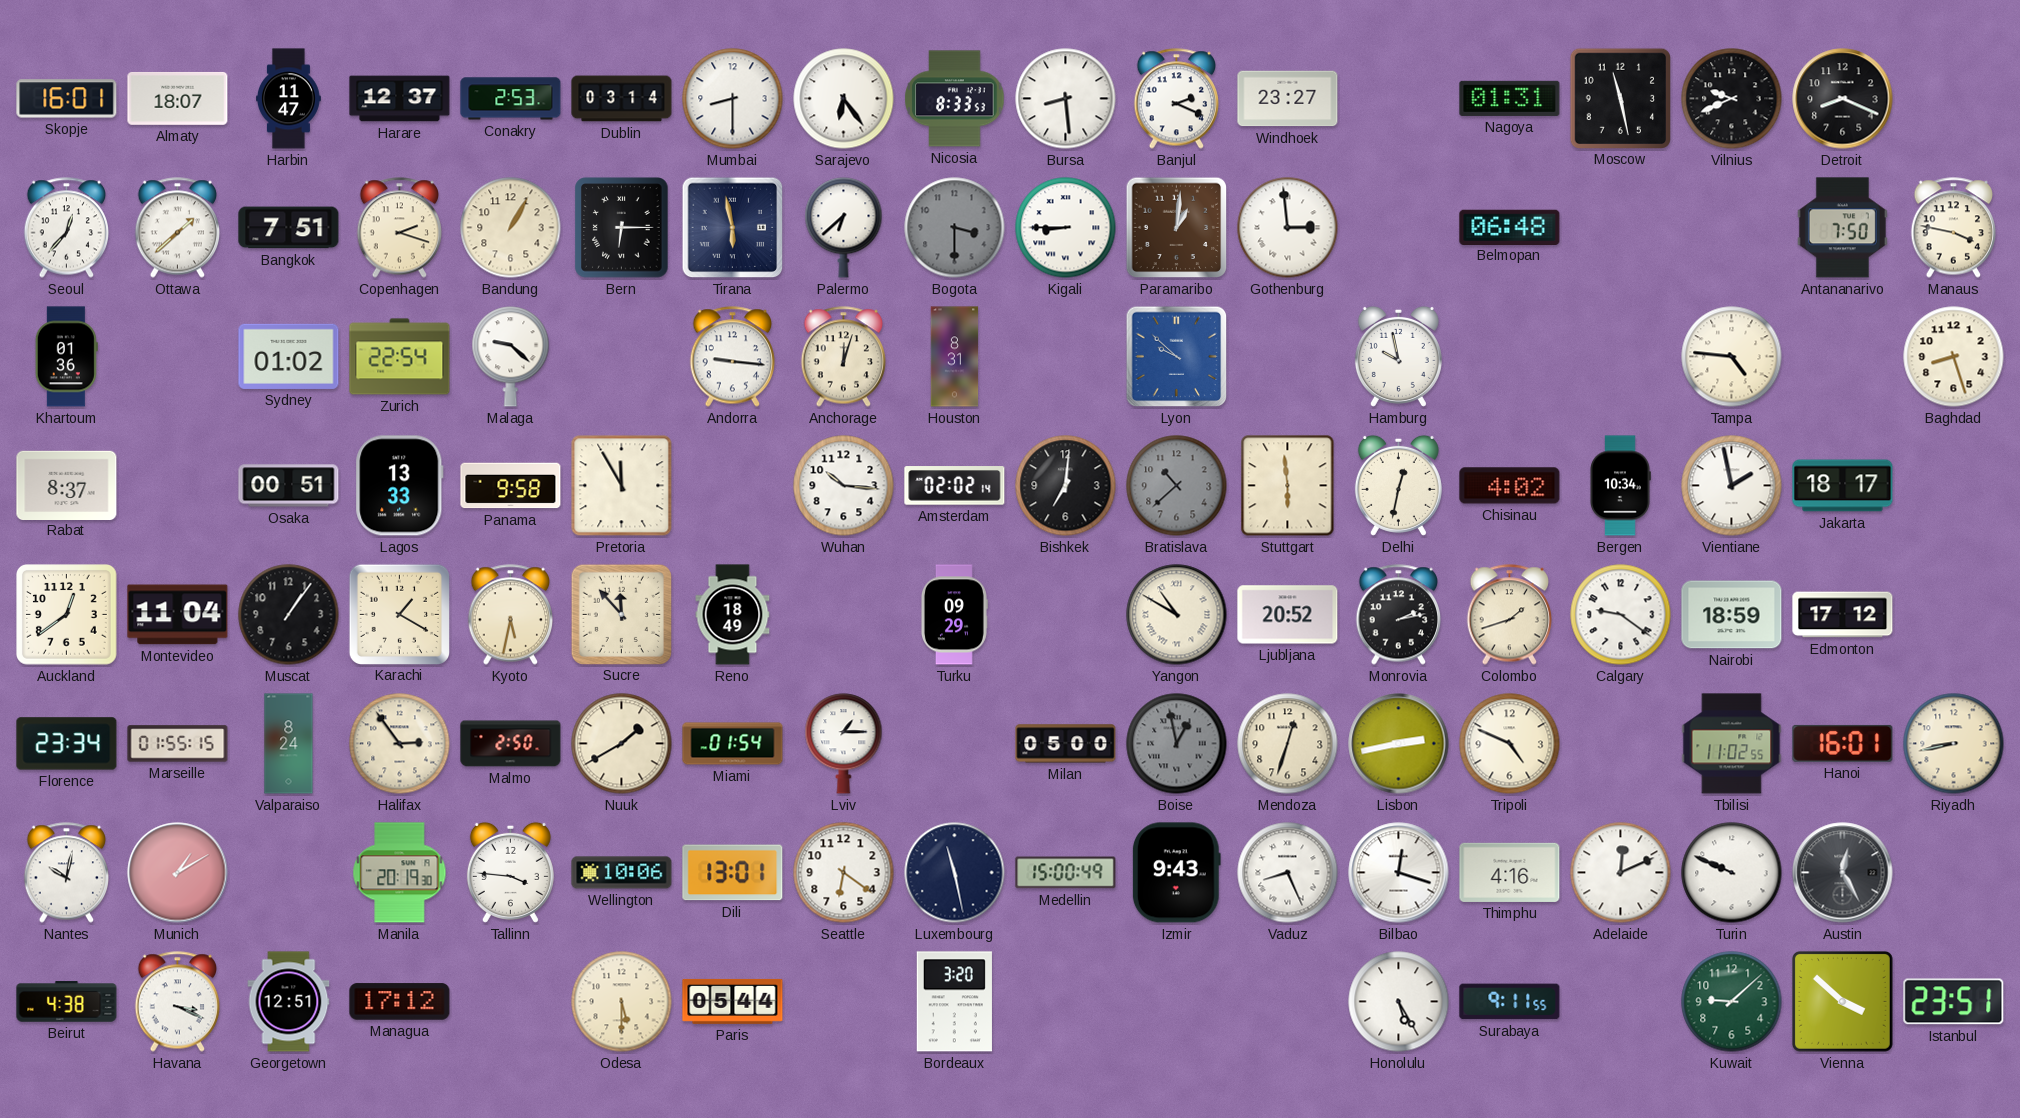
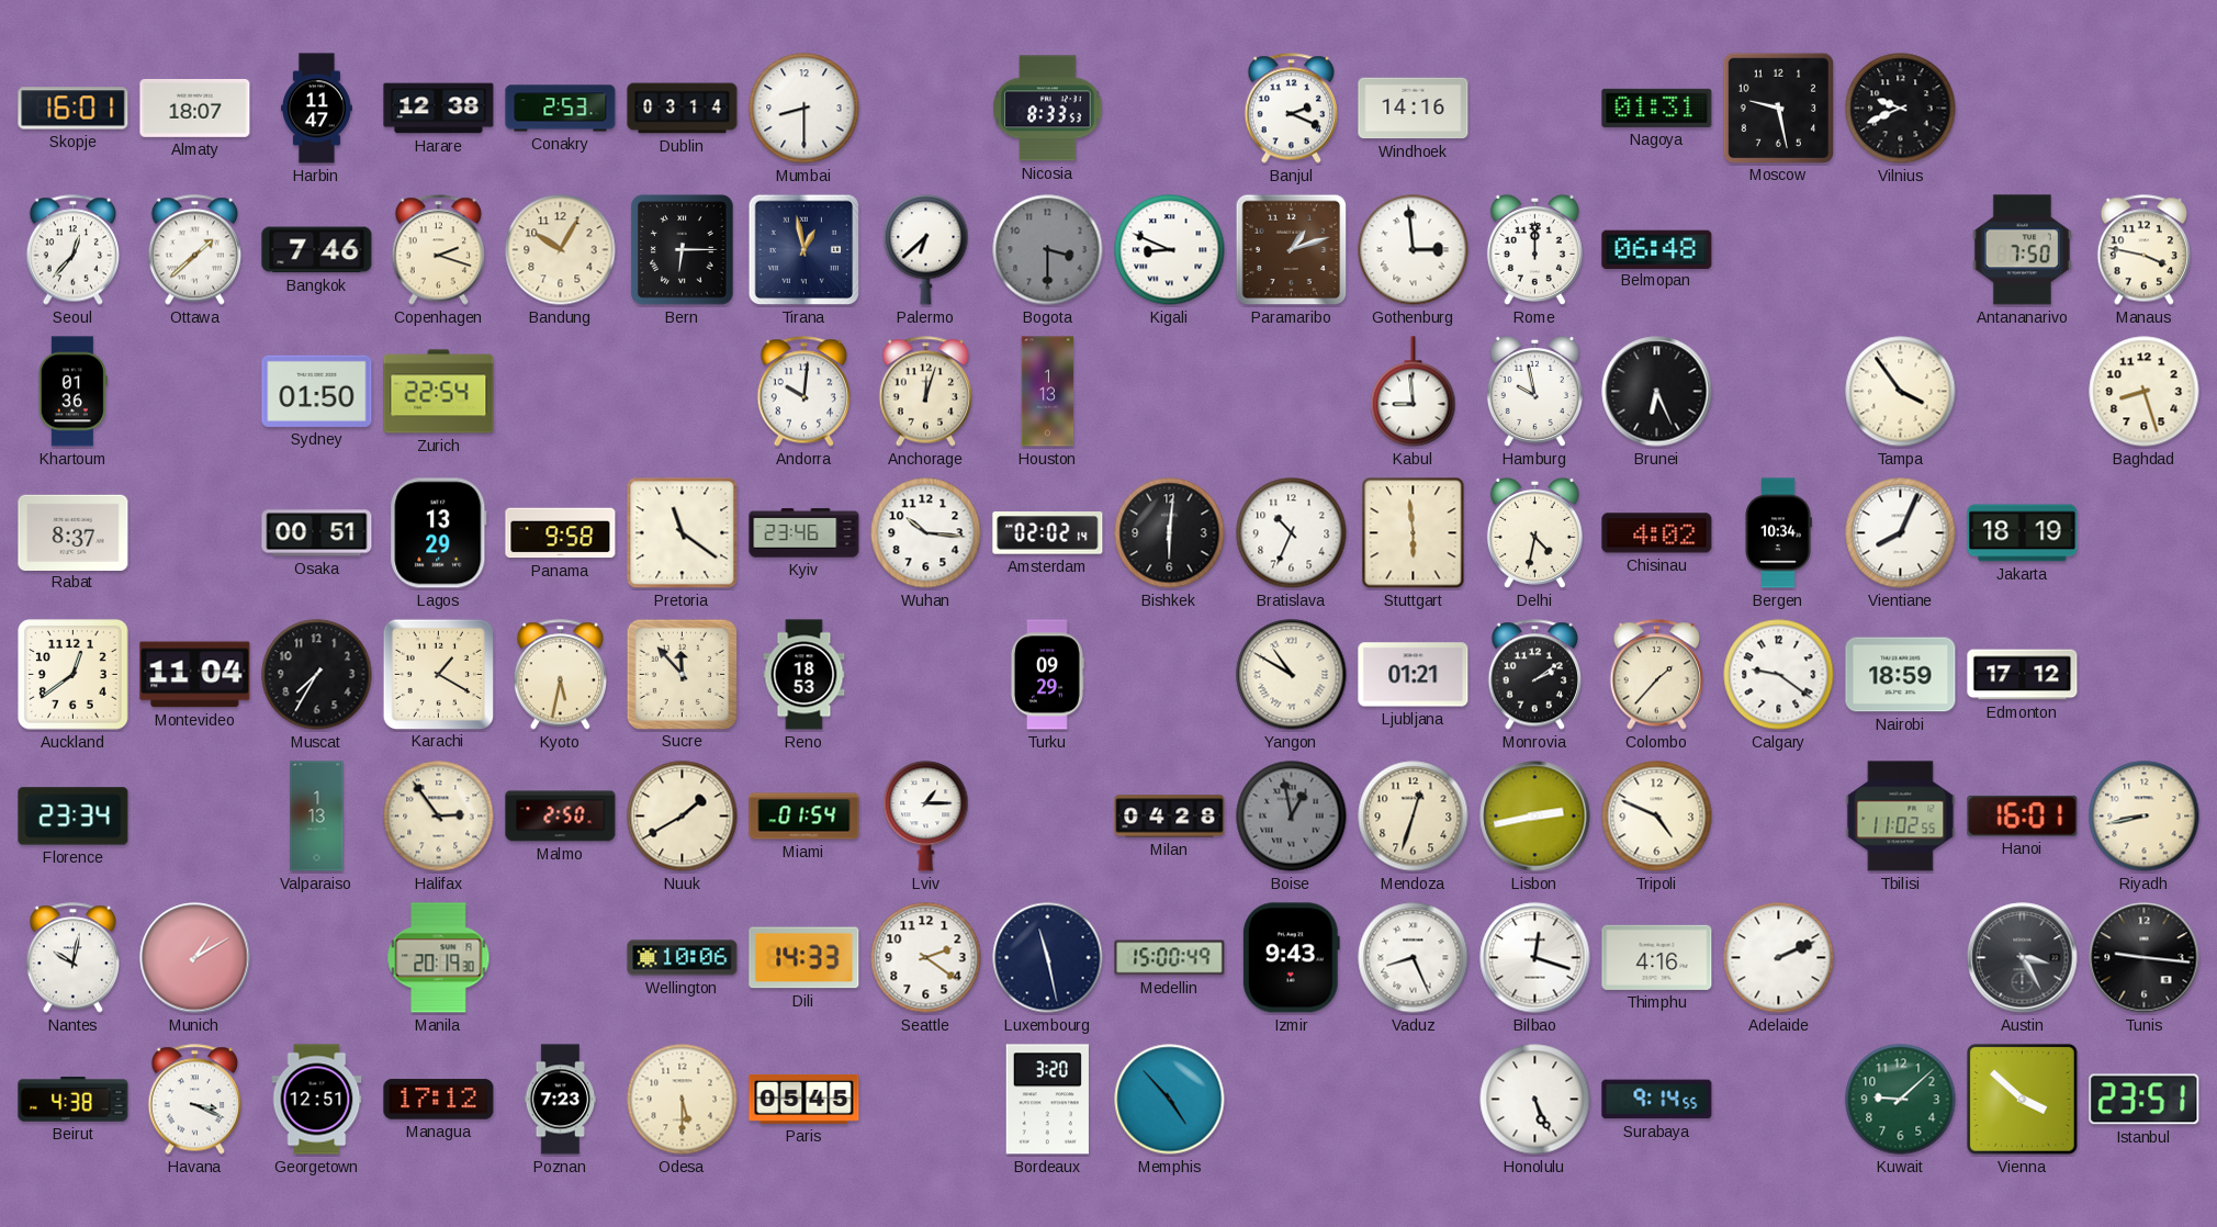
Harare: 12:37 -> 12:38
Sarajevo: 6:24 -> none
Bursa: 8:29 -> none
Windhoek: 23:27 -> 14:16
Moscow: 11:28 -> 9:28
Detroit: 8:19 -> none
Bangkok: 7:51 -> 7:46
Bandung: 1:05 -> 10:05
Tirana: 5:58 -> 12:58
Kigali: 8:45 -> 8:49
Paramaribo: 1:01 -> 1:12
Rome: none -> 12:00
Sydney: 01:02 -> 01:50
Malaga: 9:22 -> none
Andorra: 9:16 -> 10:01
Houston: 8:31 -> 1:13
Lyon: 9:52 -> none
Kabul: none -> 8:59
Brunei: none -> 6:26
Tampa: 4:46 -> 3:54
Lagos: 13:33 -> 13:29
Pretoria: 11:55 -> 11:21
Kyiv: none -> 23:46
Bishkek: 7:01 -> 6:01
Bratislava: 10:38 -> 10:34
Bratislava dial: grey -> white
Delhi: 12:32 -> 4:32
Vientiane: 1:58 -> 8:04
Jakarta: 18:17 -> 18:19
Muscat: 1:06 -> 7:35
Reno: 18:49 -> 18:53
Ljubljana: 20:52 -> 01:21
Monrovia: 2:13 -> 2:09
Colombo: 1:42 -> 1:37
Marseille: 01:55 -> none
Valparaiso: 8:24 -> 1:13
Milan: 05:00 -> 04:28
Tallinn: 3:46 -> none
Dili: 13:01 -> 14:33
Seattle: 6:21 -> 2:21
Adelaide: 12:11 -> 2:11
Turin: 9:49 -> none
Austin: 12:25 -> 3:25
Tunis: none -> 9:16
Poznan: none -> 7:23
Paris: 05:44 -> 05:45
Memphis: none -> 4:53
Honolulu: 5:25 -> 5:26
Surabaya: 9:11 -> 9:14
